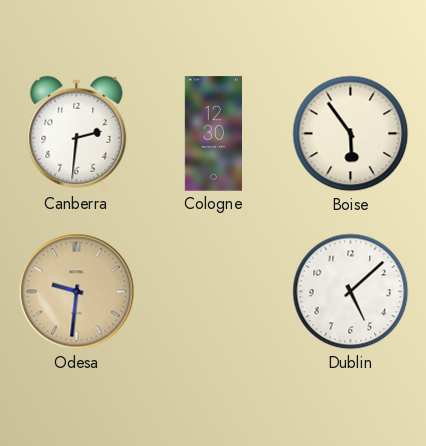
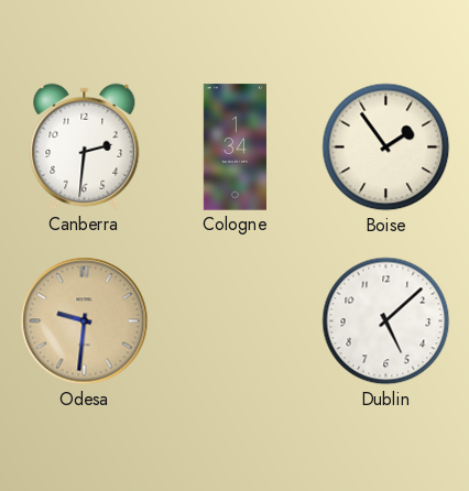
Cologne: 12:30 -> 1:34
Boise: 5:54 -> 1:54
